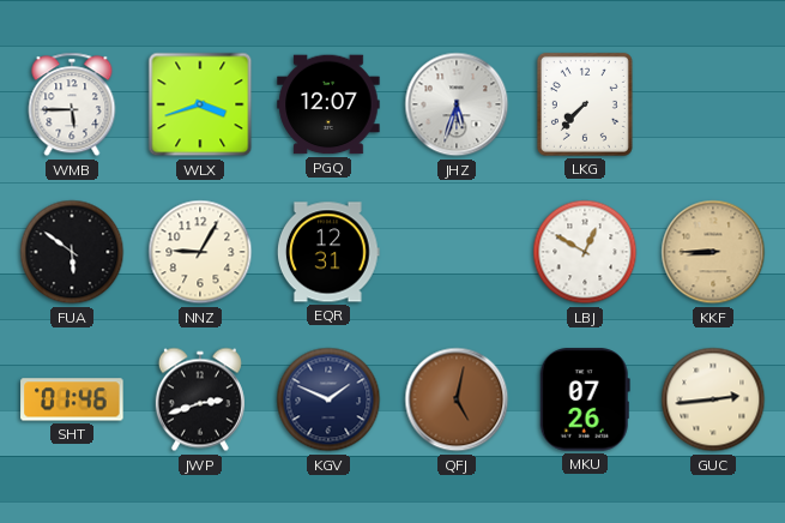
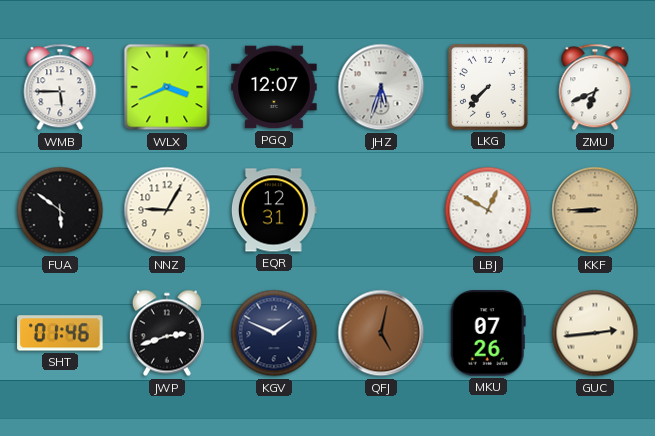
WLX: 3:42 -> 3:41
ZMU: none -> 6:41
